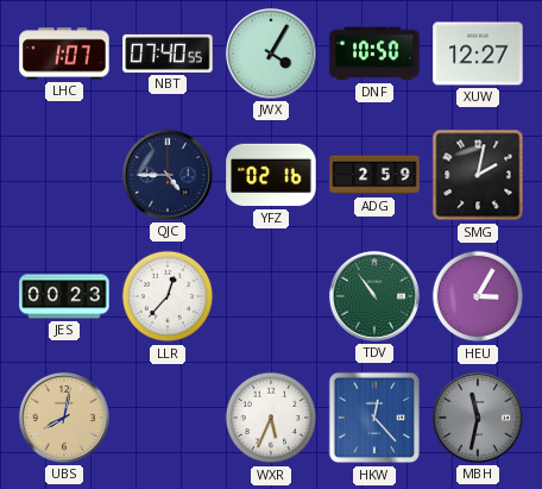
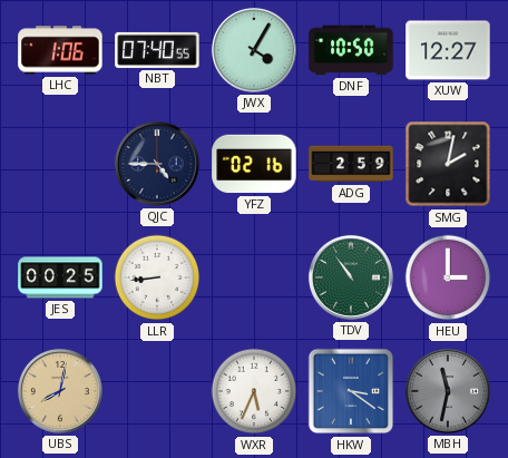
LHC: 1:07 -> 1:06
JES: 00:23 -> 00:25
LLR: 12:37 -> 8:44
HEU: 3:05 -> 3:00
HKW: 12:23 -> 3:21
